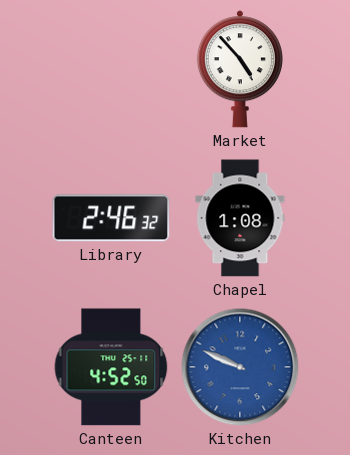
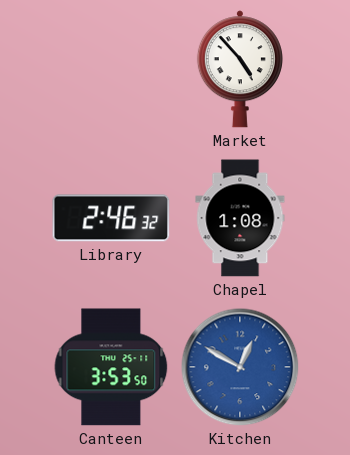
Canteen: 4:52 -> 3:53
Kitchen: 9:49 -> 12:50
